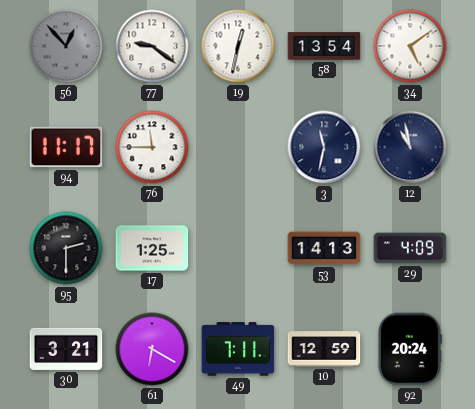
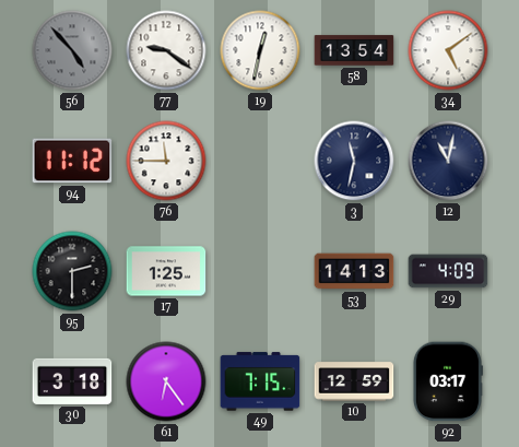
56: 12:53 -> 4:53
94: 11:17 -> 11:12
12: 10:58 -> 11:02
30: 3:21 -> 3:18
61: 6:20 -> 6:24
49: 7:11 -> 7:15
92: 20:24 -> 03:17
